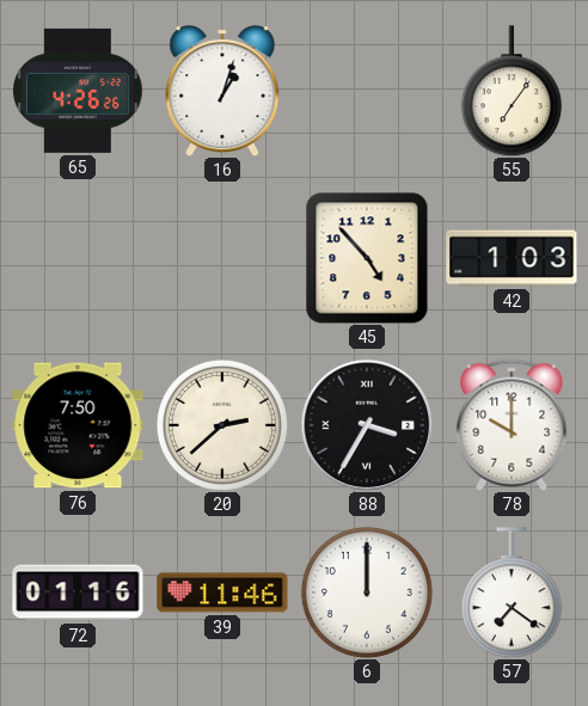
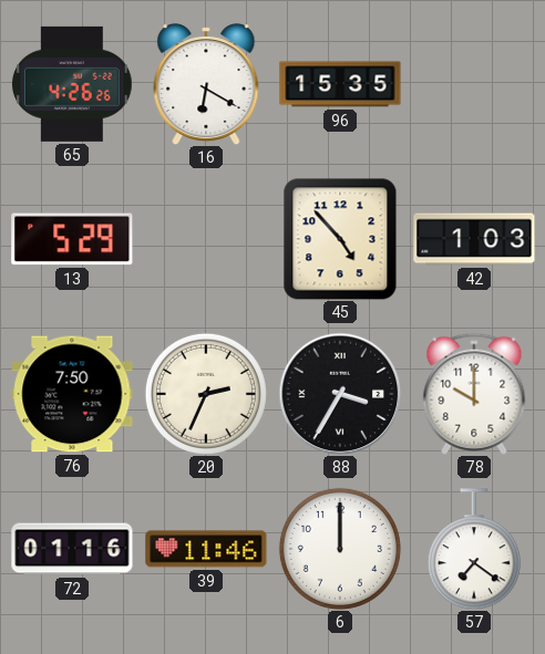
16: 1:03 -> 6:20
96: none -> 15:35
55: 7:06 -> none
13: none -> 5:29
20: 2:38 -> 2:34
